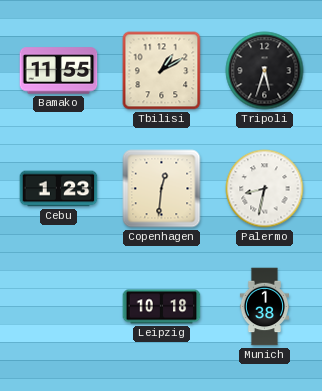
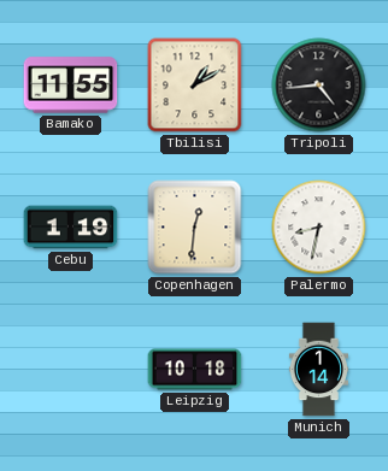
Tripoli: 5:33 -> 4:44
Cebu: 1:23 -> 1:19
Munich: 1:38 -> 1:14
